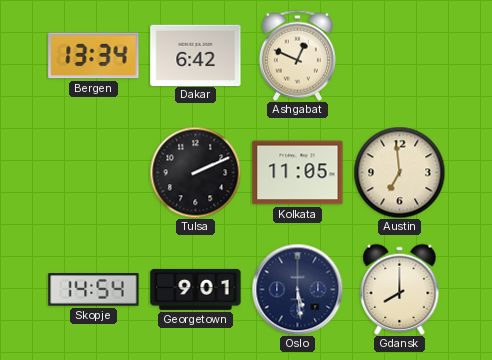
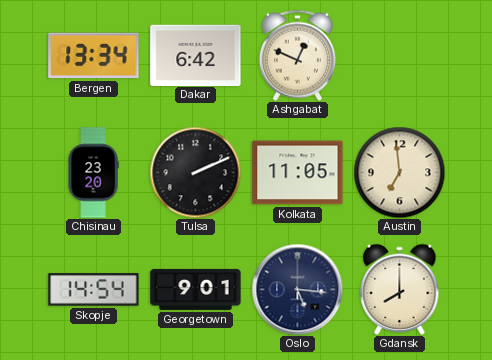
Chisinau: none -> 23:20
Oslo: 5:29 -> 5:16
